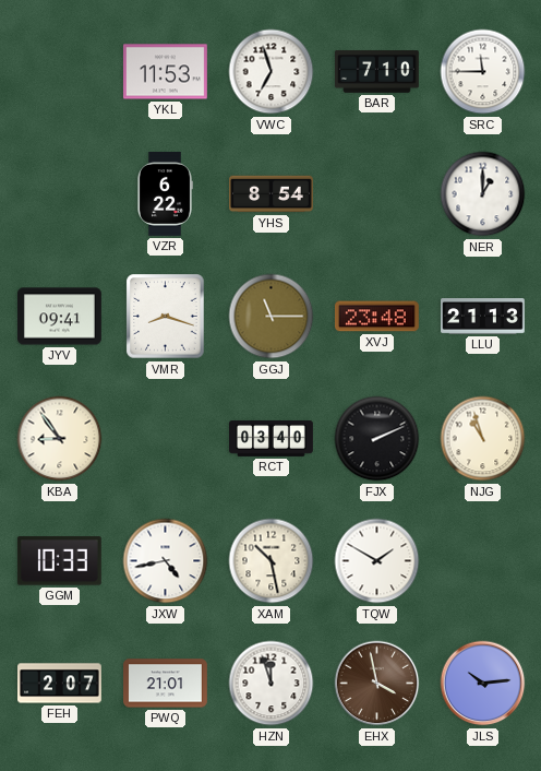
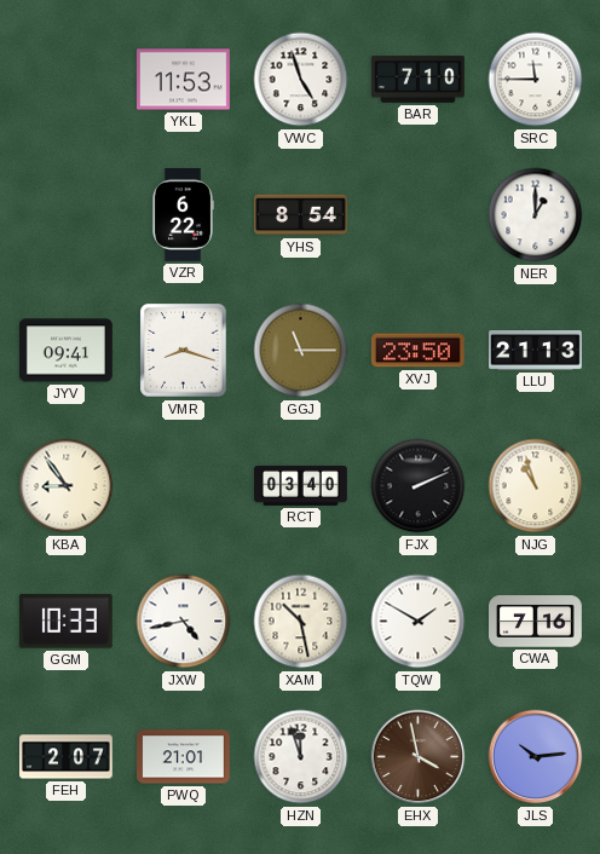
VWC: 6:57 -> 4:57
XVJ: 23:48 -> 23:50
CWA: none -> 7:16
